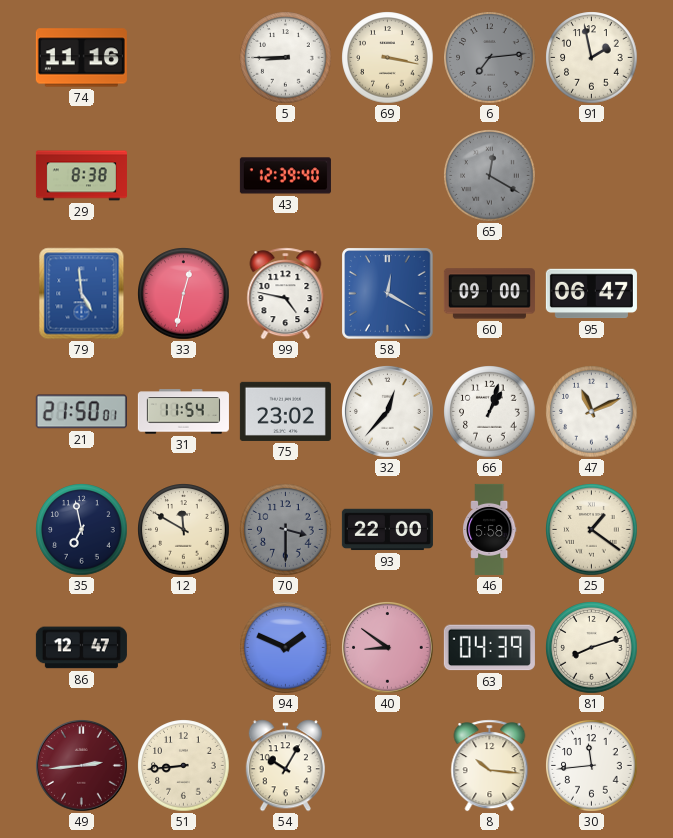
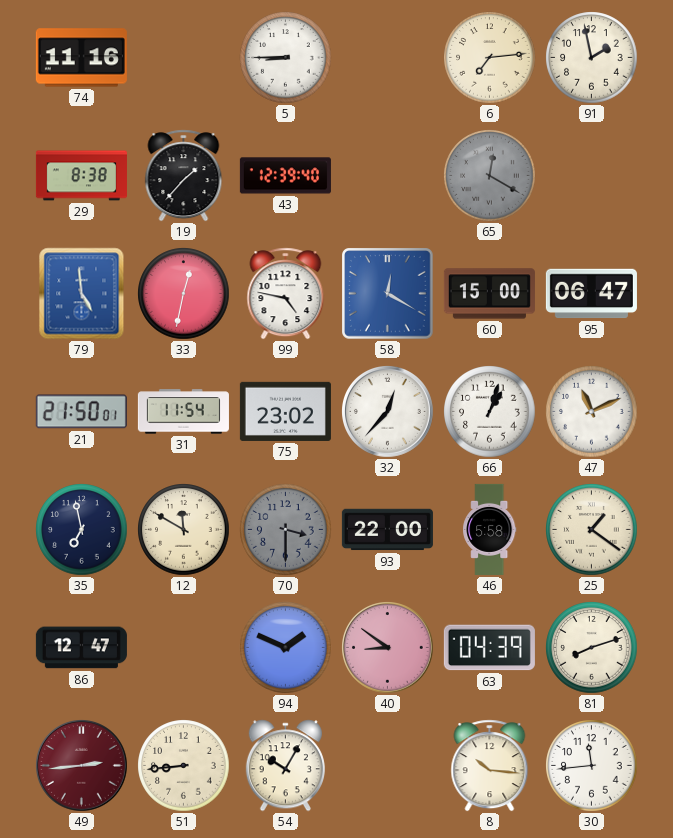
69: 3:17 -> none
6 dial: grey -> cream
19: none -> 1:37
60: 09:00 -> 15:00
